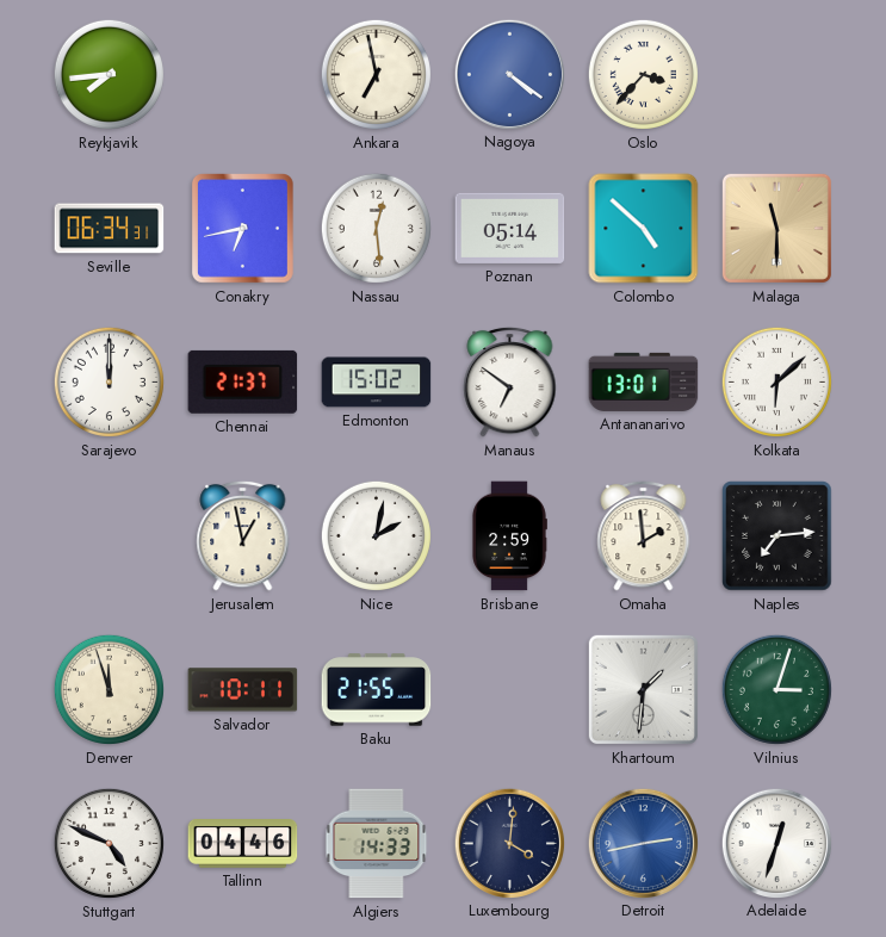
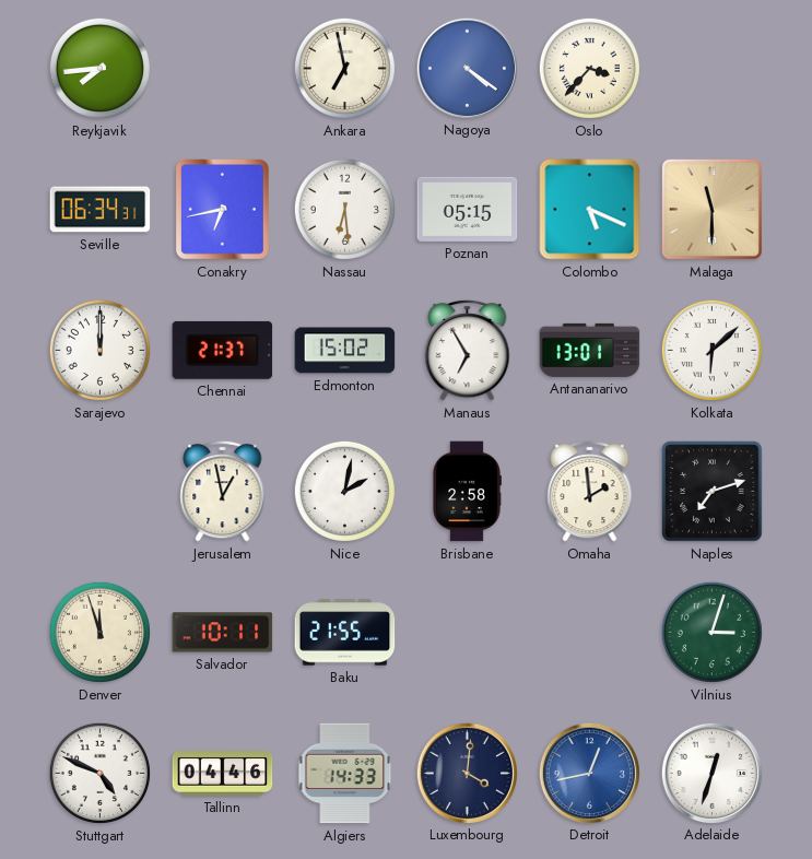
Nassau: 12:29 -> 6:29
Poznan: 05:14 -> 05:15
Colombo: 4:52 -> 5:19
Manaus: 6:51 -> 6:55
Brisbane: 2:59 -> 2:58
Naples: 7:14 -> 7:12
Khartoum: 1:31 -> none
Detroit: 2:43 -> 12:43
